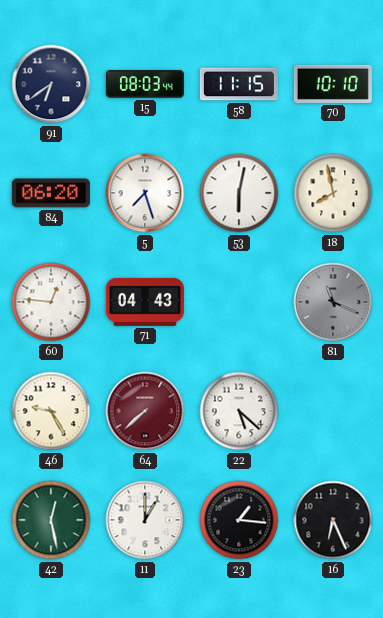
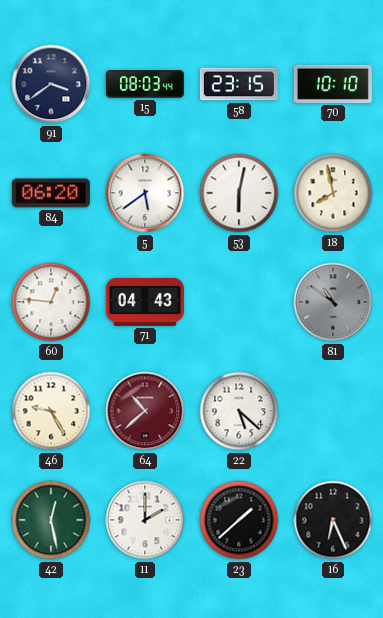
91: 6:39 -> 3:39
58: 11:15 -> 23:15
5: 7:27 -> 5:39
81: 11:19 -> 10:51
64: 7:38 -> 10:38
11: 1:00 -> 2:00
23: 1:16 -> 1:38
